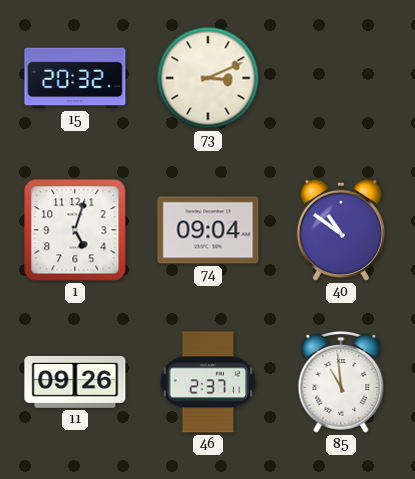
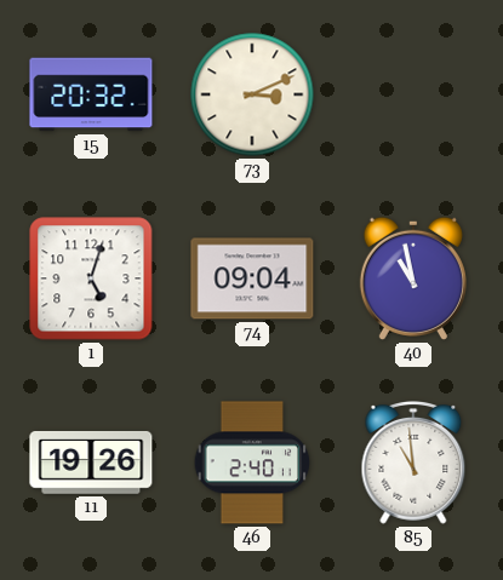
40: 10:51 -> 10:58
11: 09:26 -> 19:26
46: 2:37 -> 2:40
